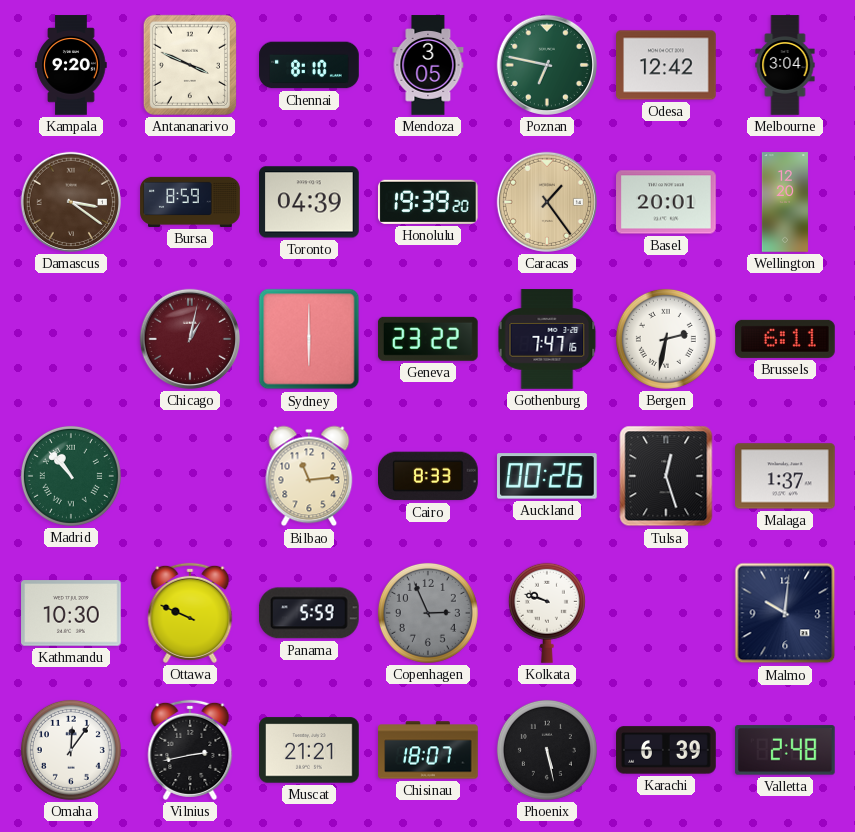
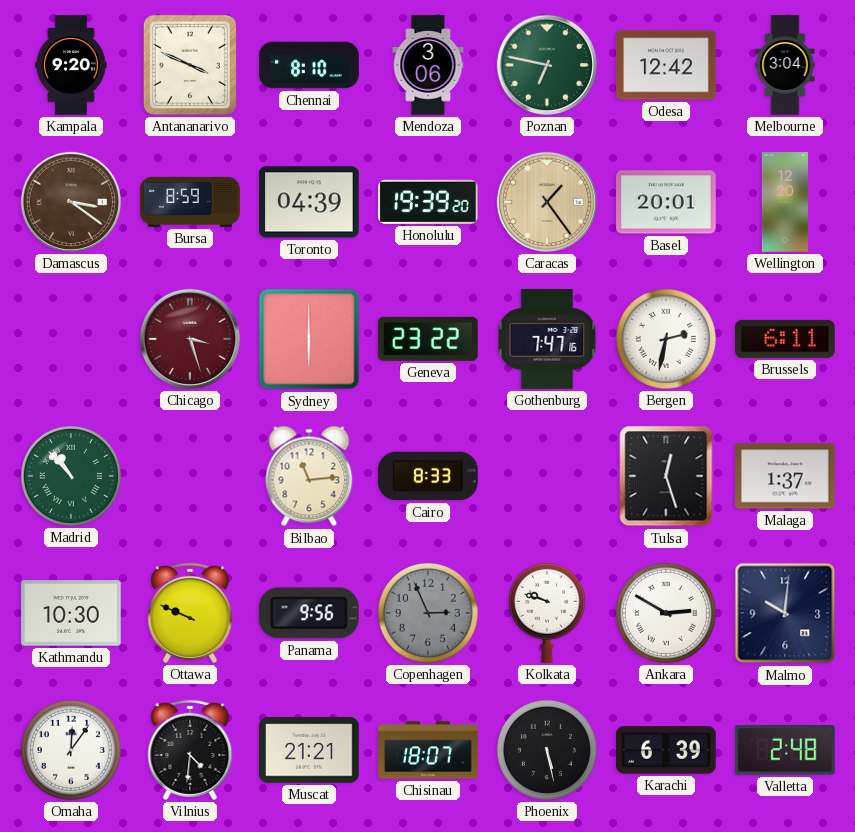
Mendoza: 3:05 -> 3:06
Chicago: 1:02 -> 3:27
Auckland: 00:26 -> none
Panama: 5:59 -> 9:56
Ankara: none -> 2:50
Vilnius: 2:43 -> 4:31
